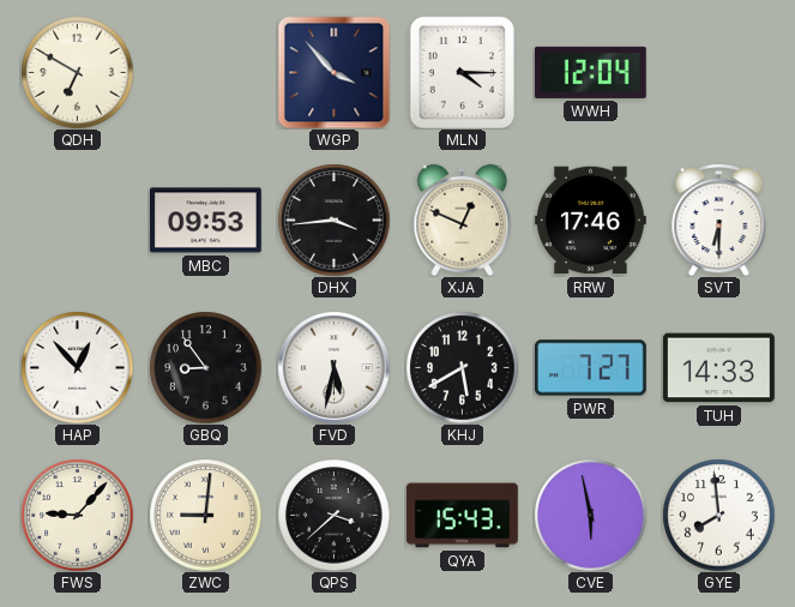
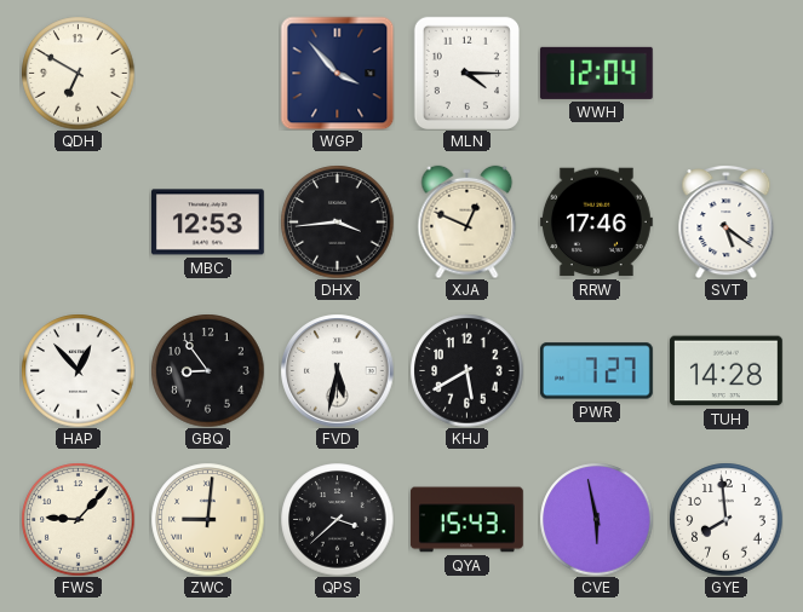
MBC: 09:53 -> 12:53
SVT: 6:30 -> 5:21
TUH: 14:33 -> 14:28
